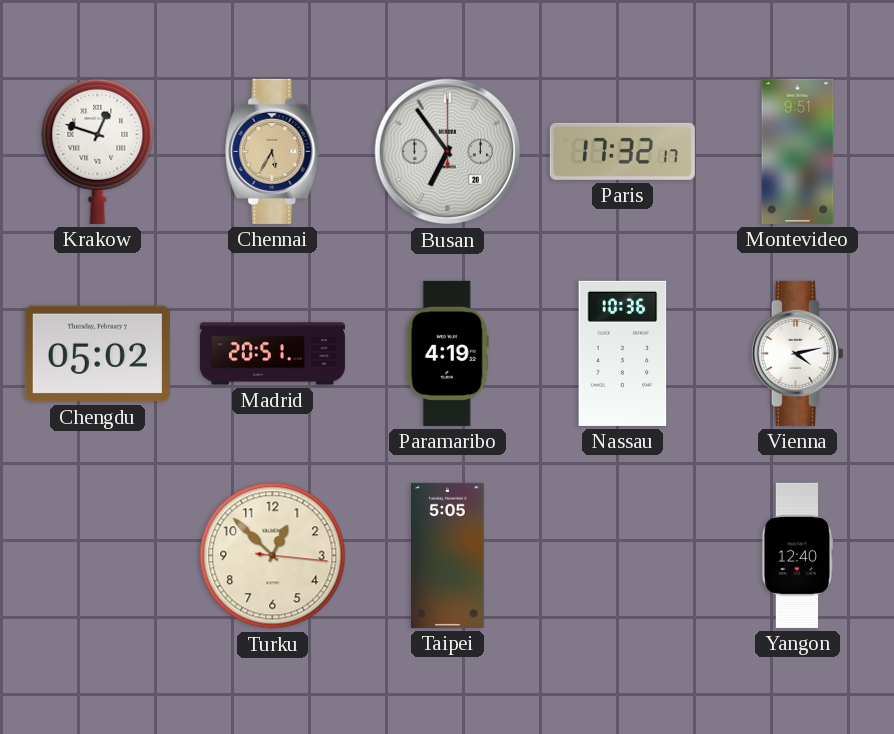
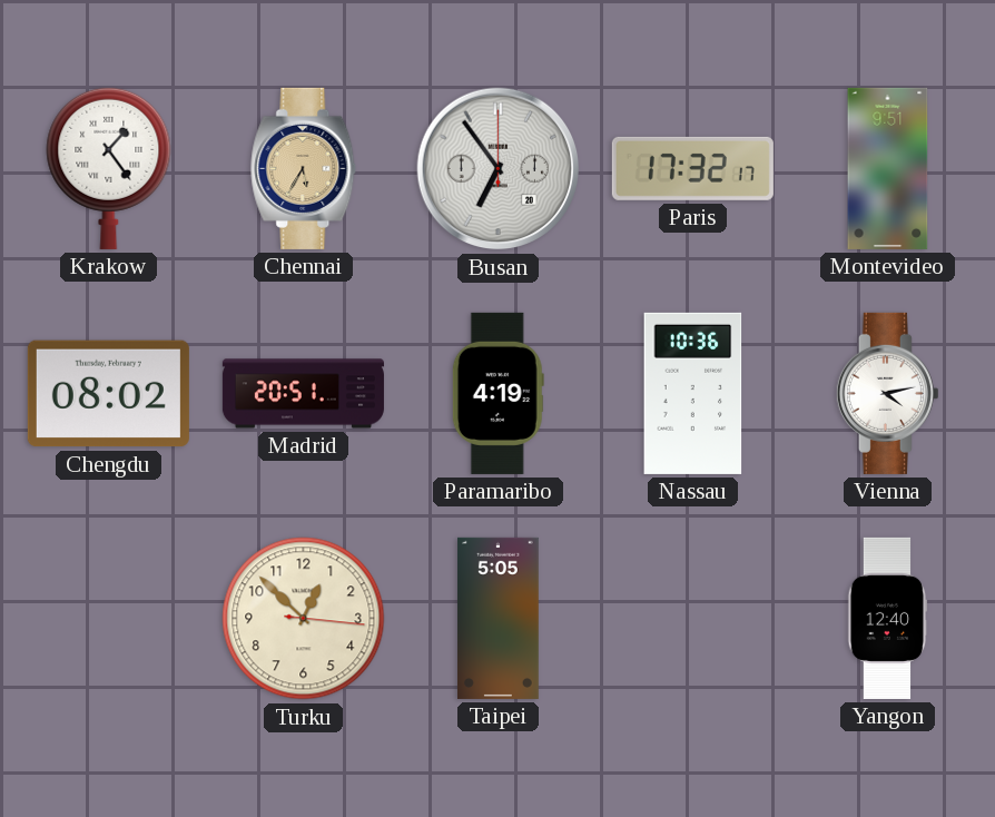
Krakow: 12:48 -> 1:24
Chengdu: 05:02 -> 08:02
